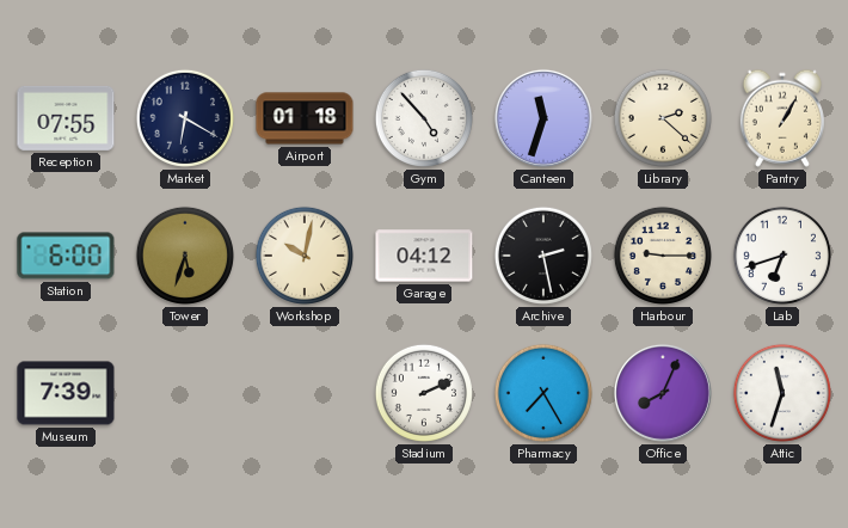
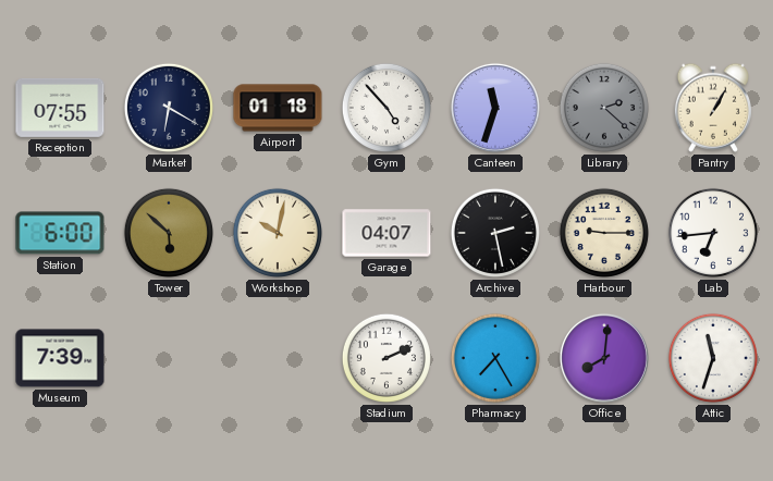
Library dial: cream -> grey
Tower: 5:33 -> 5:52
Garage: 04:12 -> 04:07
Lab: 6:42 -> 6:44
Office: 8:04 -> 8:01
